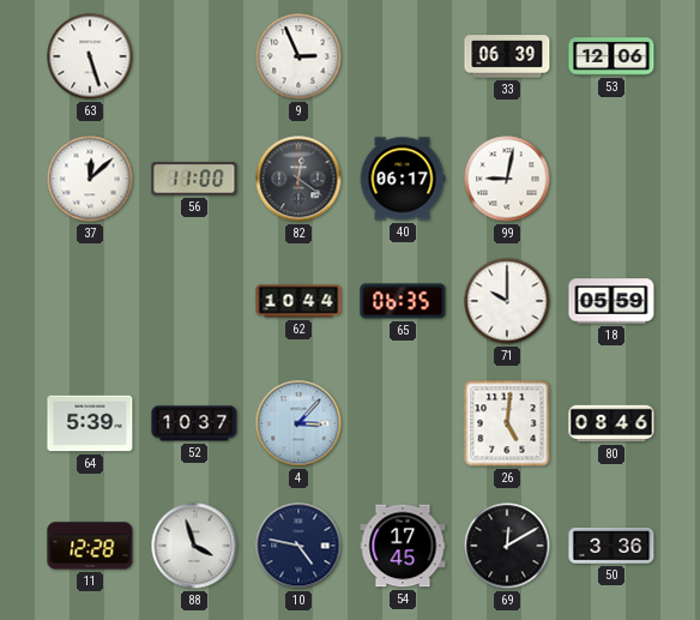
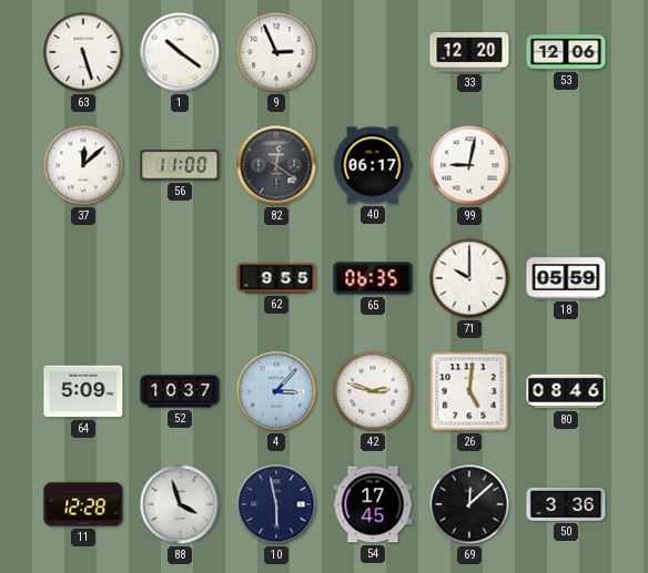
1: none -> 10:21
33: 06:39 -> 12:20
62: 10:44 -> 9:55
64: 5:39 -> 5:09
42: none -> 2:48
10: 4:47 -> 5:58
69: 12:10 -> 12:08
